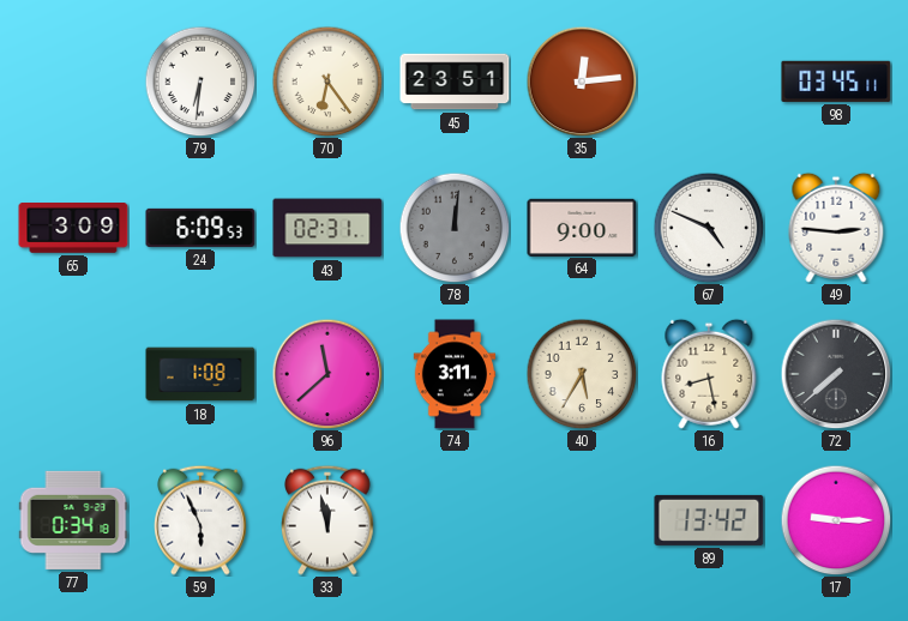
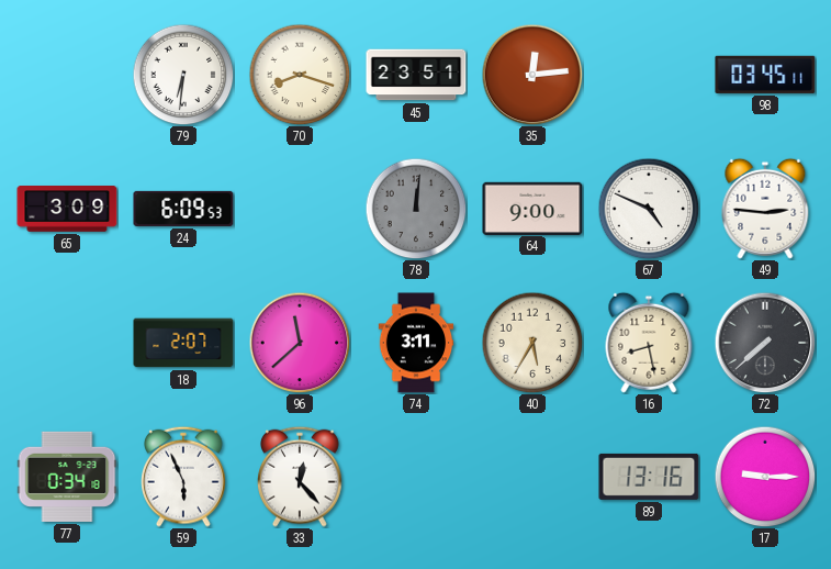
70: 6:24 -> 8:18
43: 02:31 -> none
18: 1:08 -> 2:07
33: 11:58 -> 12:23
89: 13:42 -> 13:16
